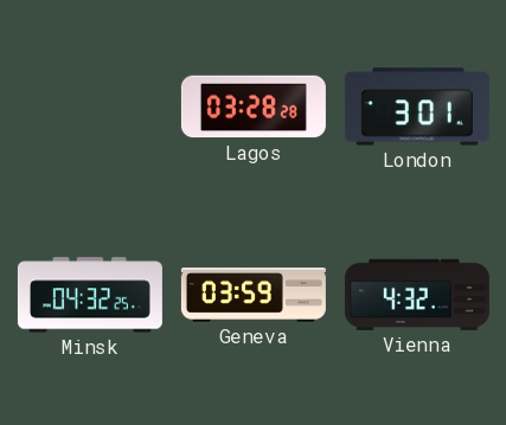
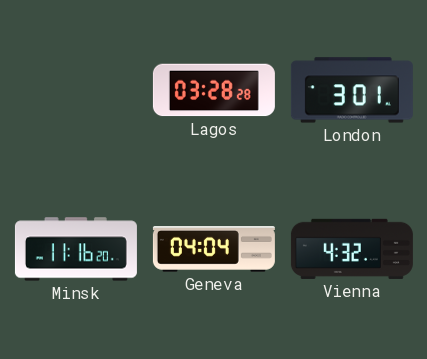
Minsk: 04:32 -> 11:16
Geneva: 03:59 -> 04:04
